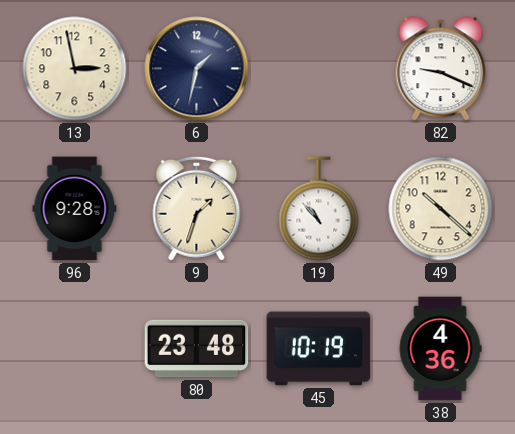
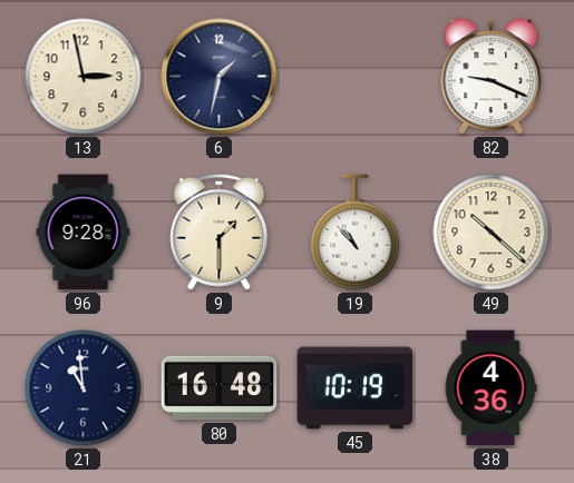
9: 1:33 -> 1:30
21: none -> 10:59
80: 23:48 -> 16:48
